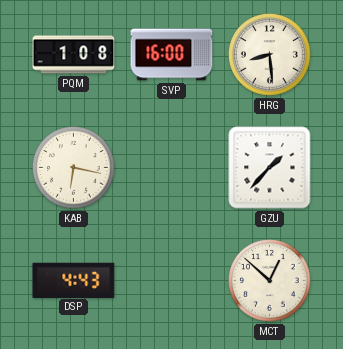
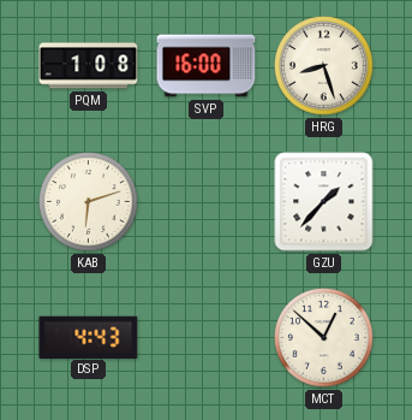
HRG: 8:29 -> 8:27
KAB: 6:17 -> 6:12
